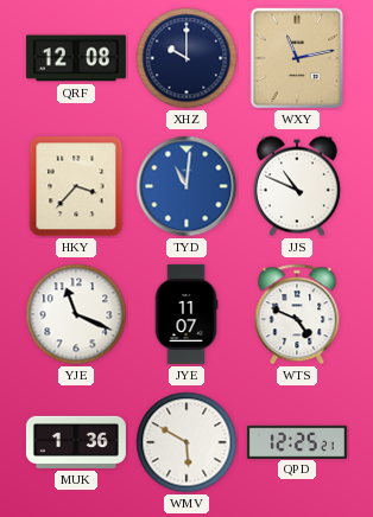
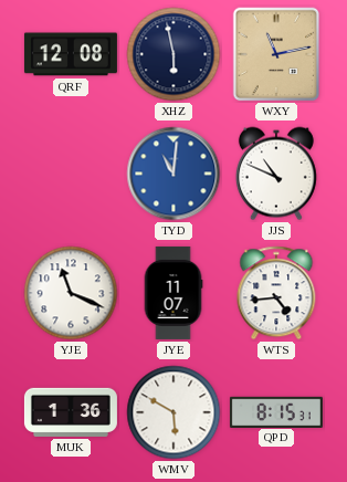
XHZ: 10:00 -> 5:58
HKY: 3:37 -> none
WTS: 4:49 -> 4:44
QPD: 12:25 -> 8:15
